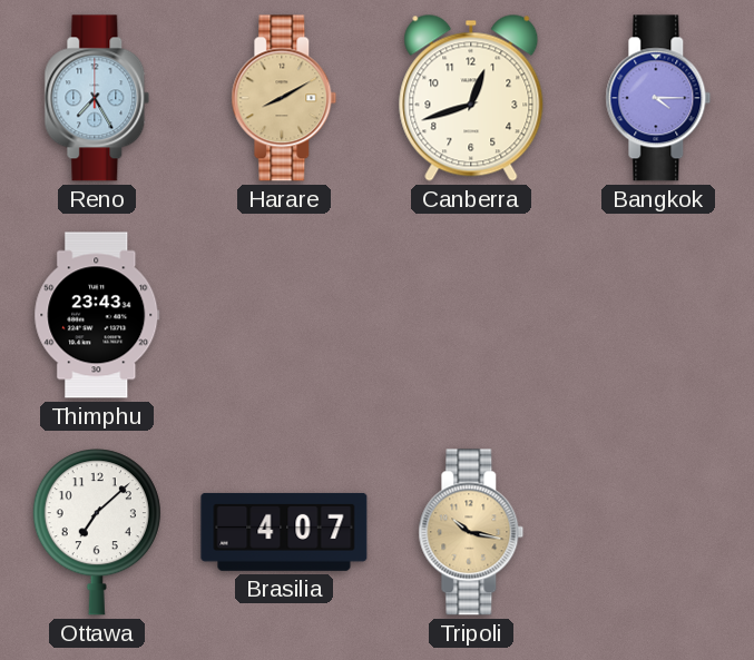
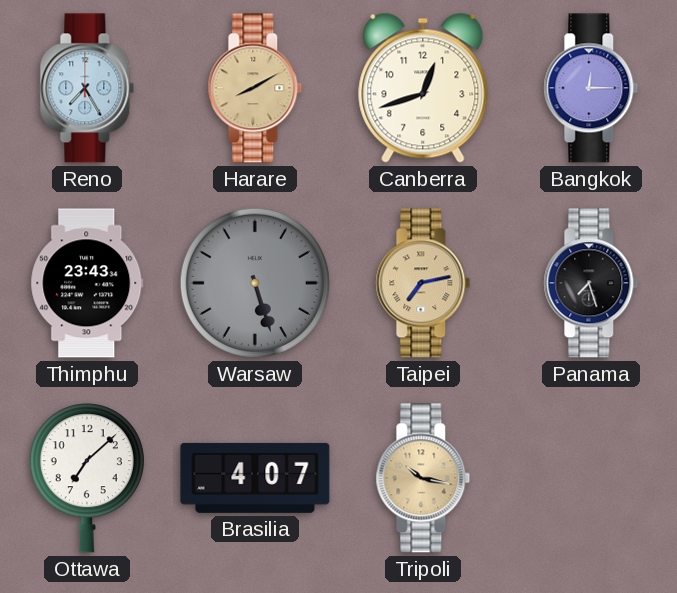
Bangkok: 4:15 -> 12:15
Warsaw: none -> 5:27
Taipei: none -> 7:13
Panama: none -> 7:27
